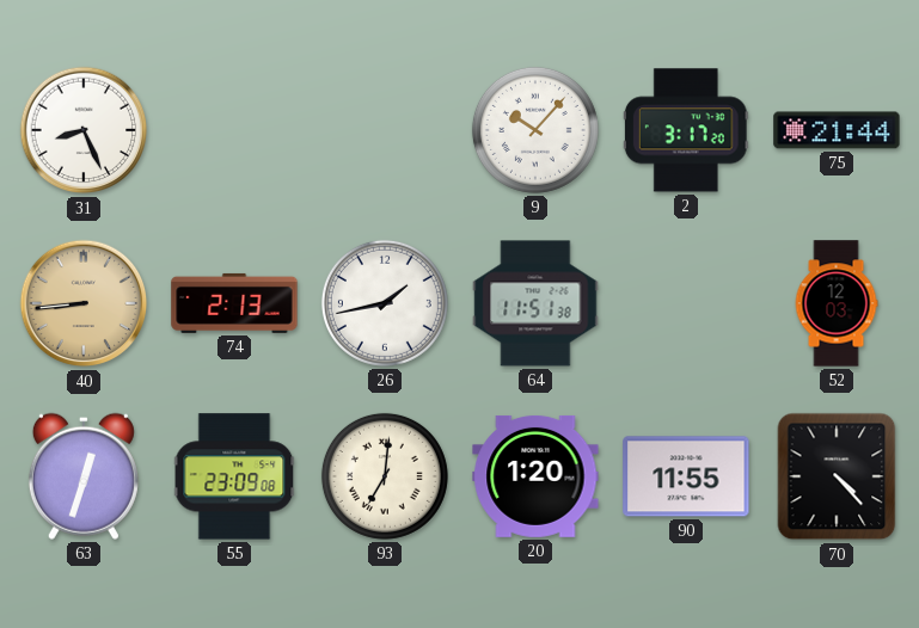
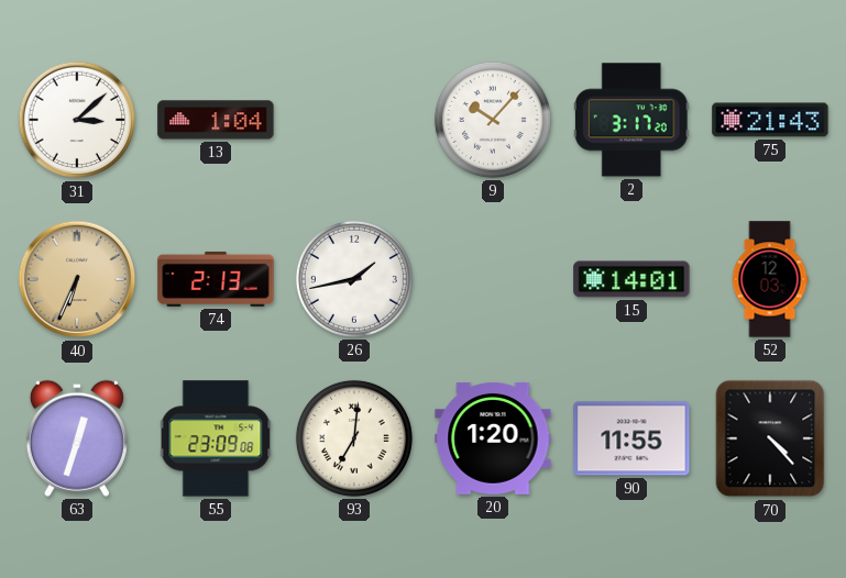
31: 8:26 -> 3:08
13: none -> 1:04
75: 21:44 -> 21:43
40: 8:44 -> 6:34
64: 11:51 -> none
15: none -> 14:01
